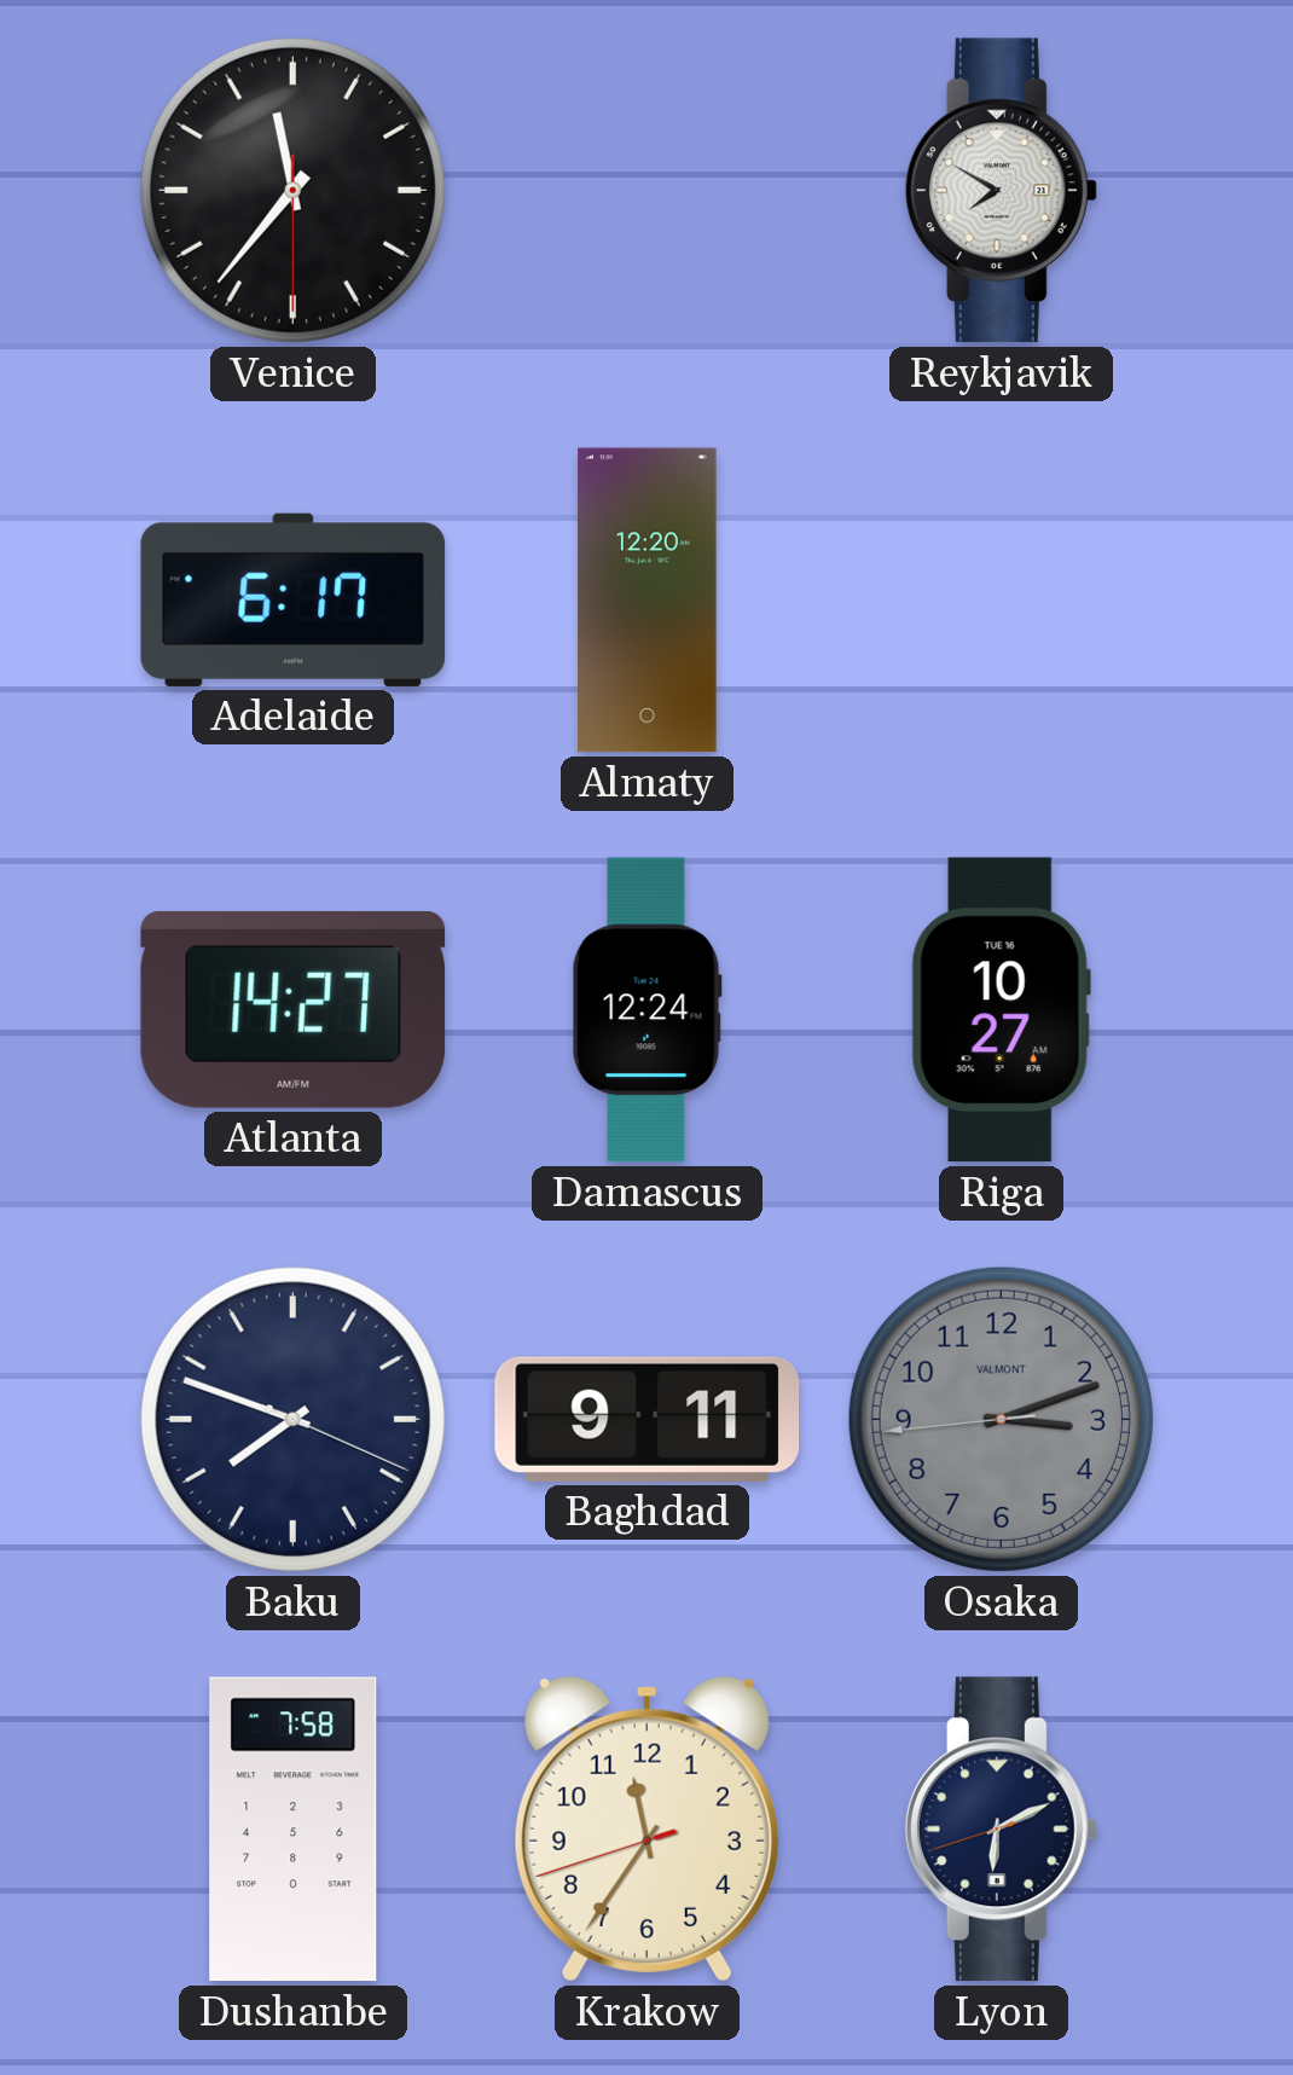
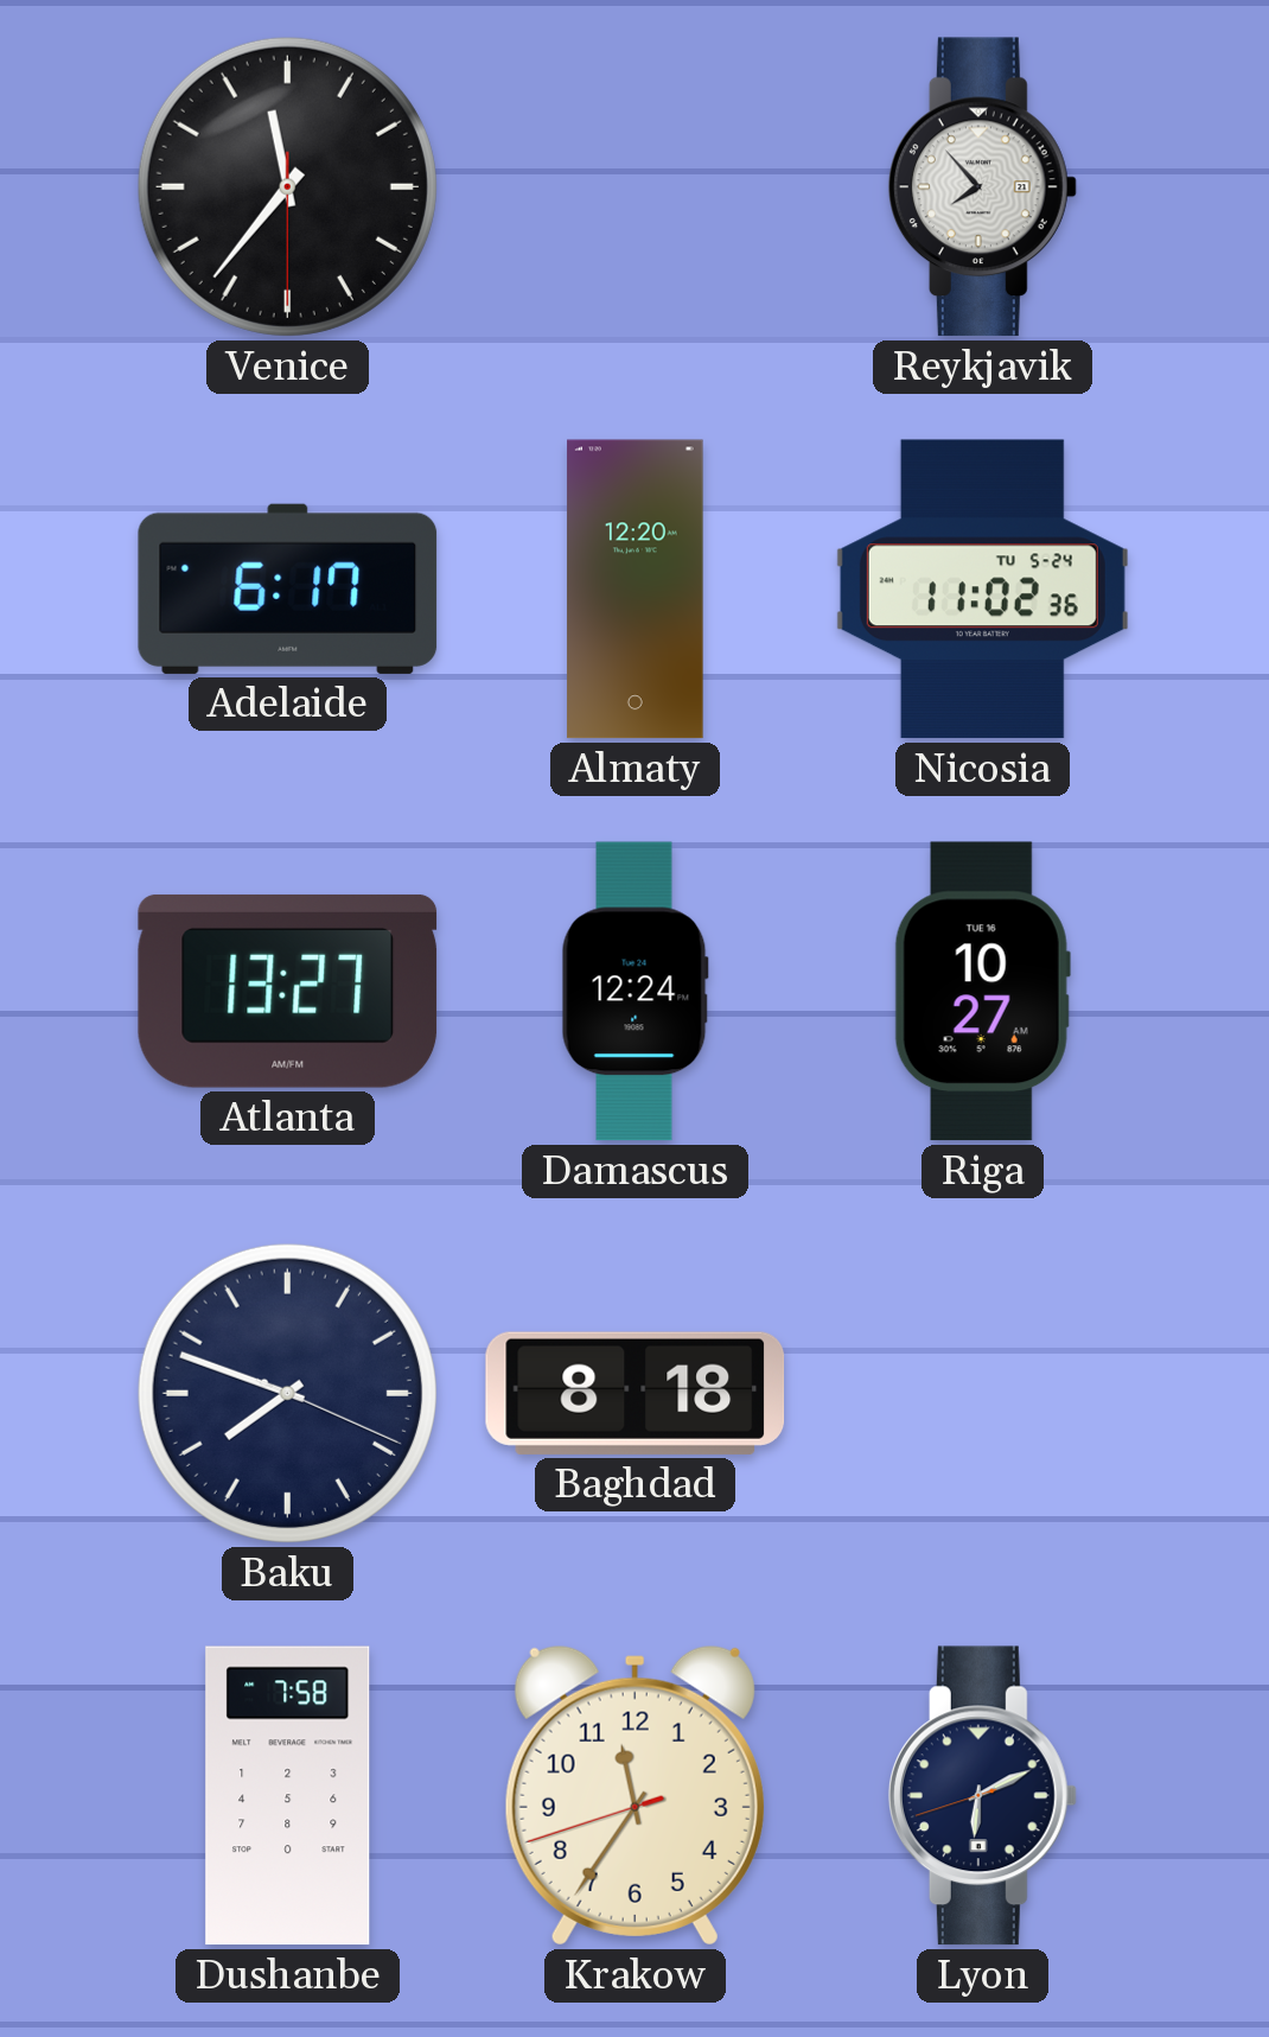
Reykjavik: 7:50 -> 7:53
Nicosia: none -> 11:02
Atlanta: 14:27 -> 13:27
Baghdad: 9:11 -> 8:18
Osaka: 3:11 -> none
